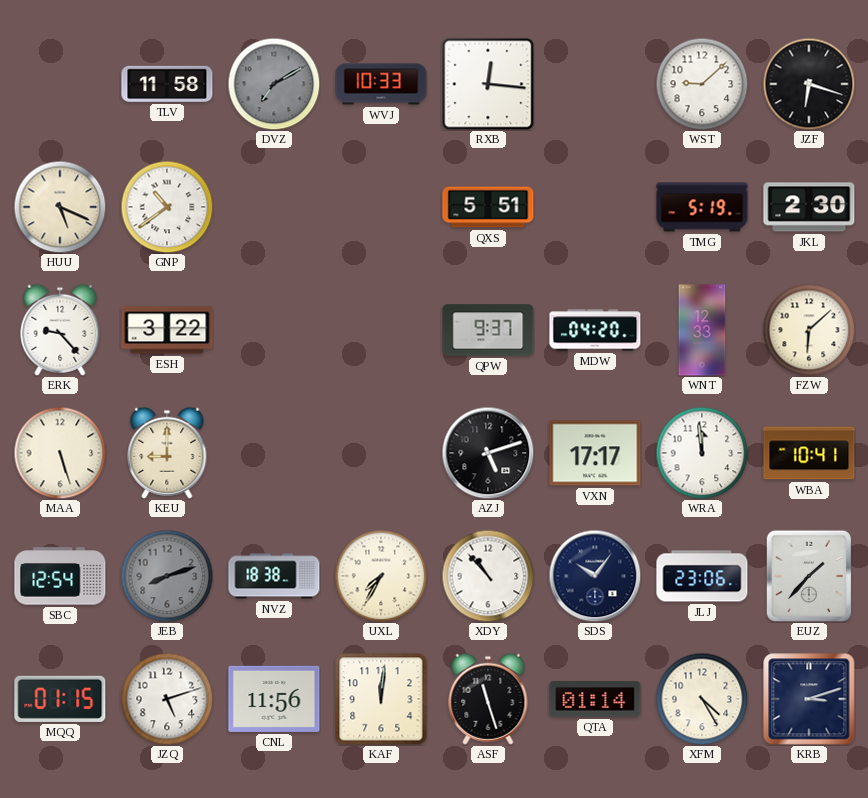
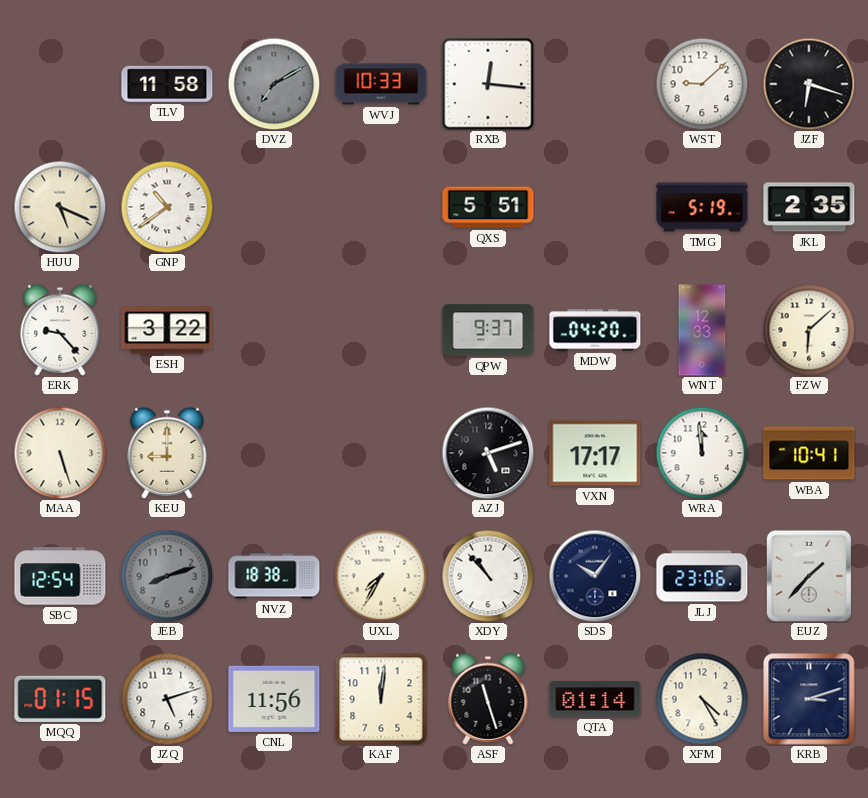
JKL: 2:30 -> 2:35
